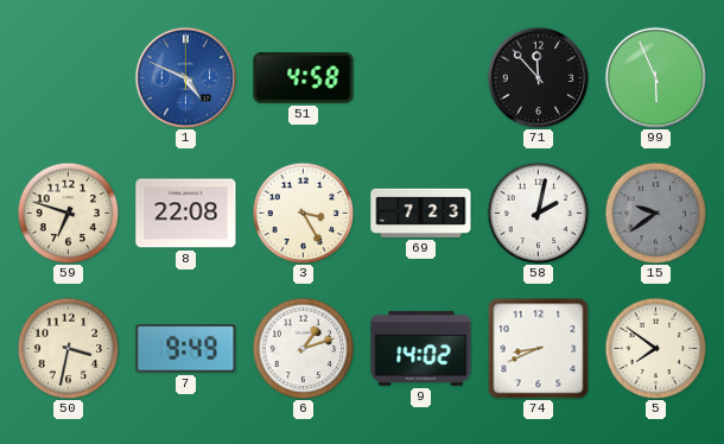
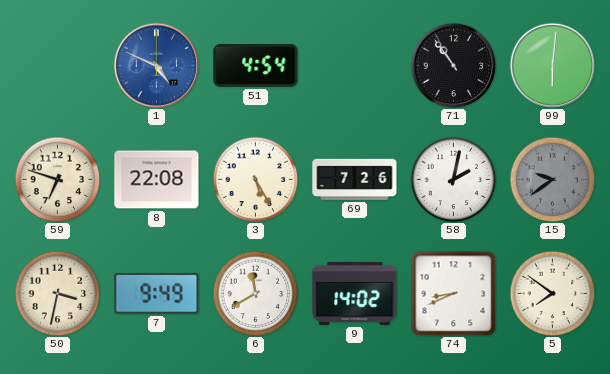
51: 4:58 -> 4:54
71: 11:53 -> 10:54
99: 5:56 -> 6:01
3: 3:25 -> 5:25
69: 7:23 -> 7:26
6: 1:12 -> 11:40
